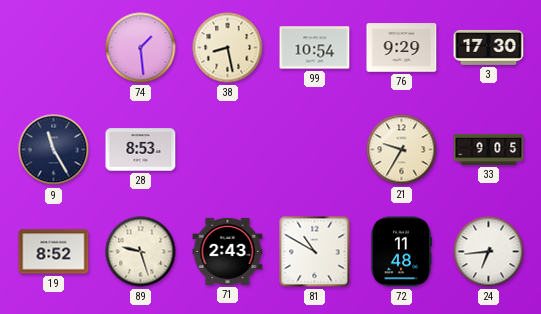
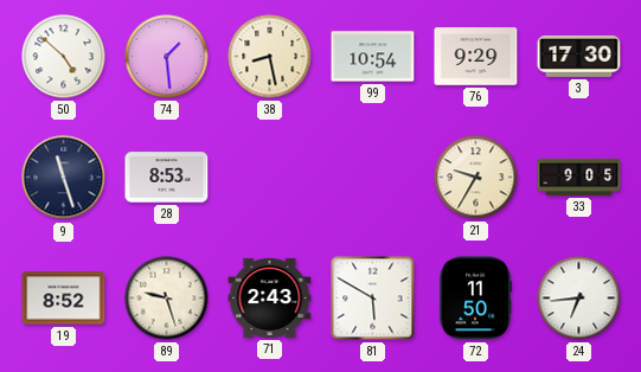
50: none -> 4:52
9: 11:25 -> 11:27
81: 10:50 -> 5:50
72: 11:48 -> 11:50
